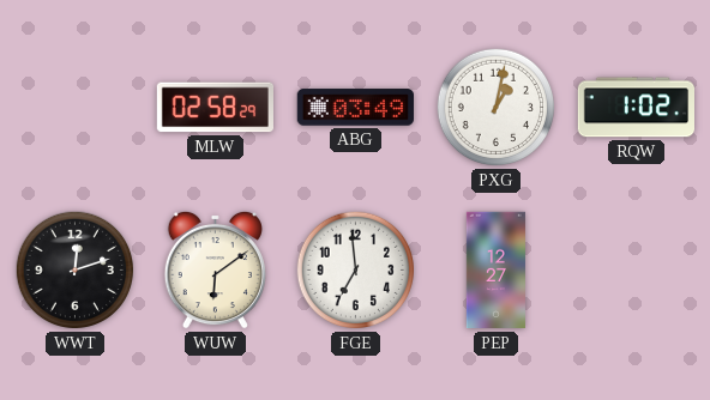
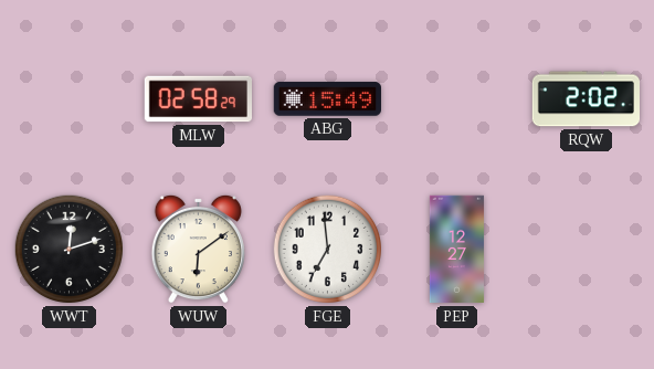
ABG: 03:49 -> 15:49
PXG: 1:02 -> none
RQW: 1:02 -> 2:02
